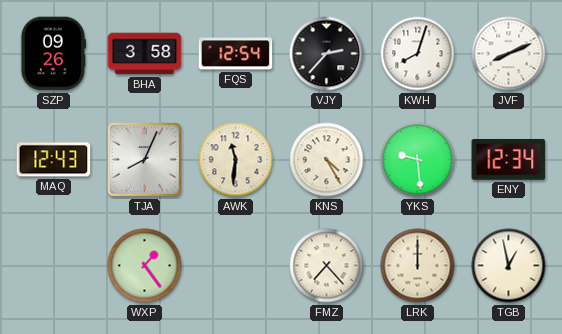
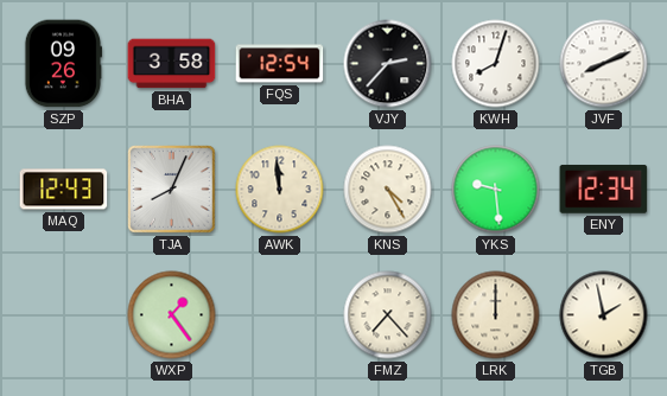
AWK: 11:31 -> 11:59
TGB: 12:58 -> 1:58
